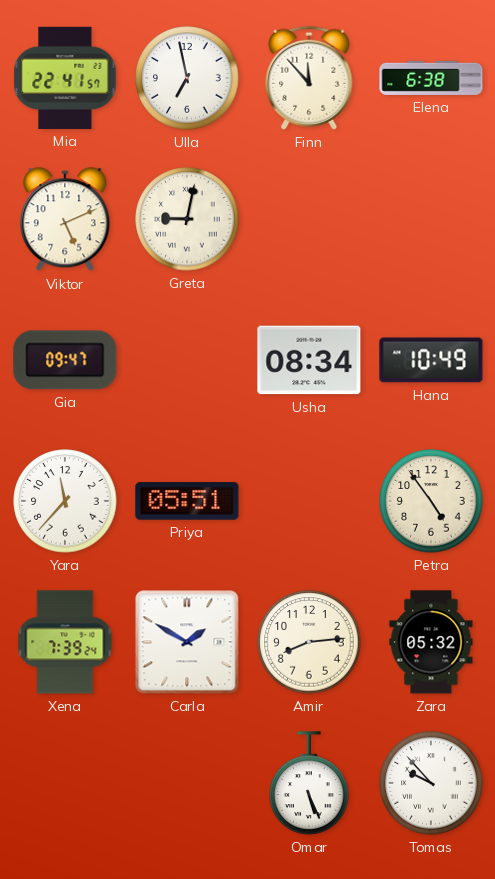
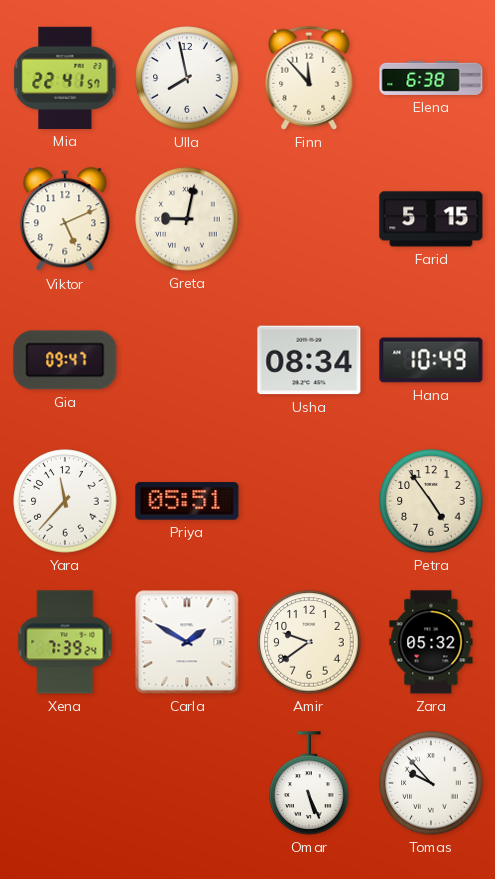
Ulla: 6:58 -> 7:58
Farid: none -> 5:15
Amir: 8:14 -> 9:39
